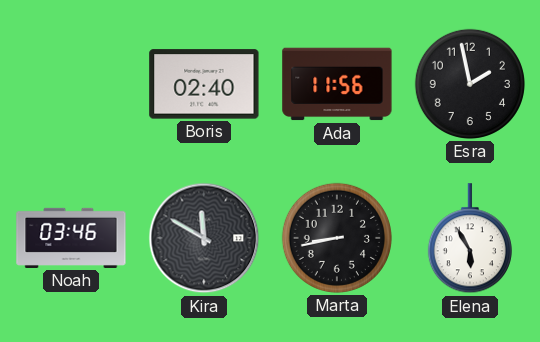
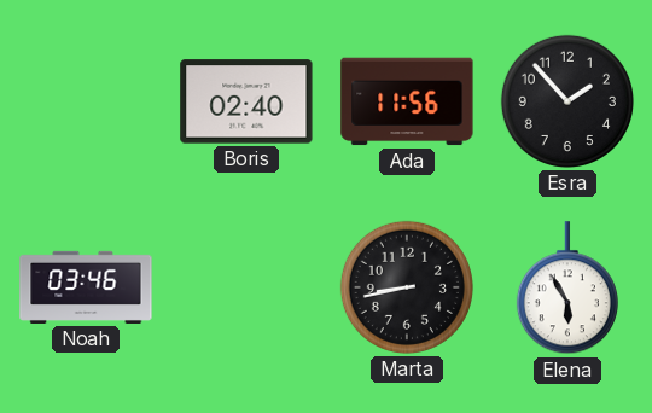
Esra: 1:58 -> 1:53
Kira: 11:50 -> none
